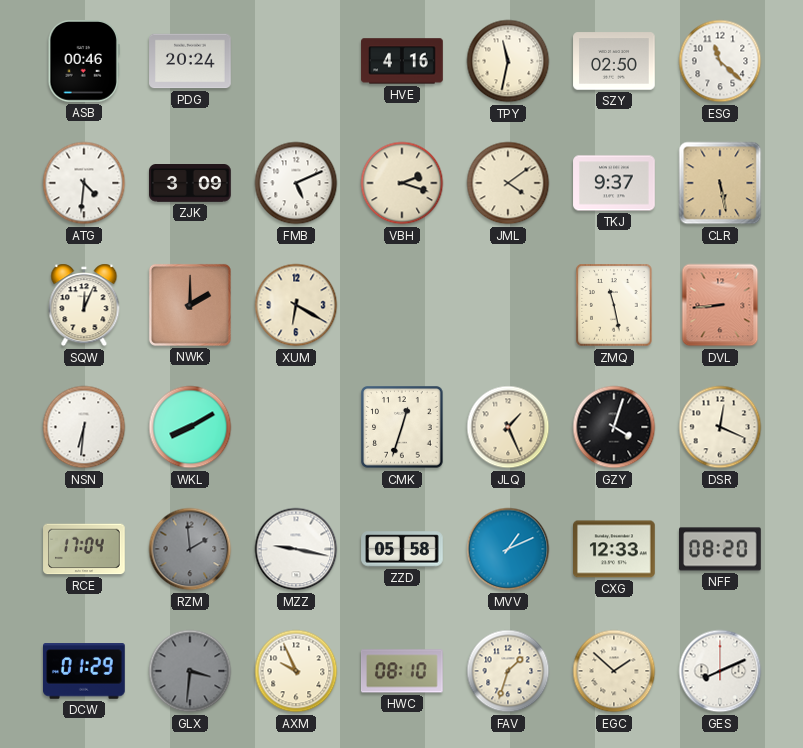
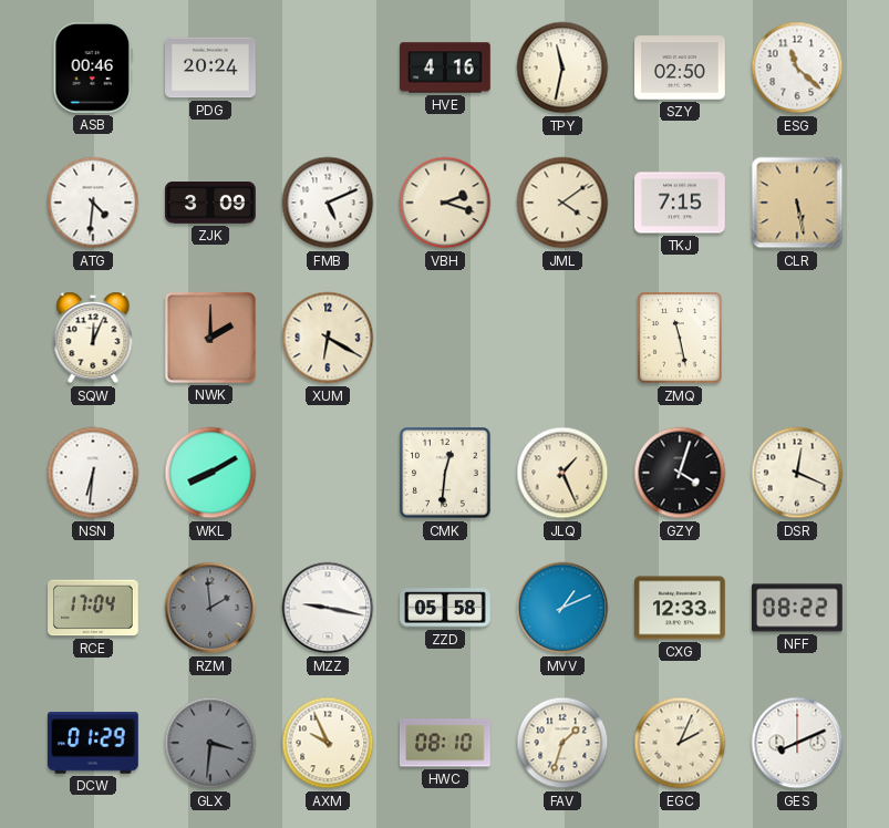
TKJ: 9:37 -> 7:15
DVL: 8:44 -> none
CMK: 12:33 -> 12:31
NFF: 08:20 -> 08:22
EGC: 1:52 -> 2:04
